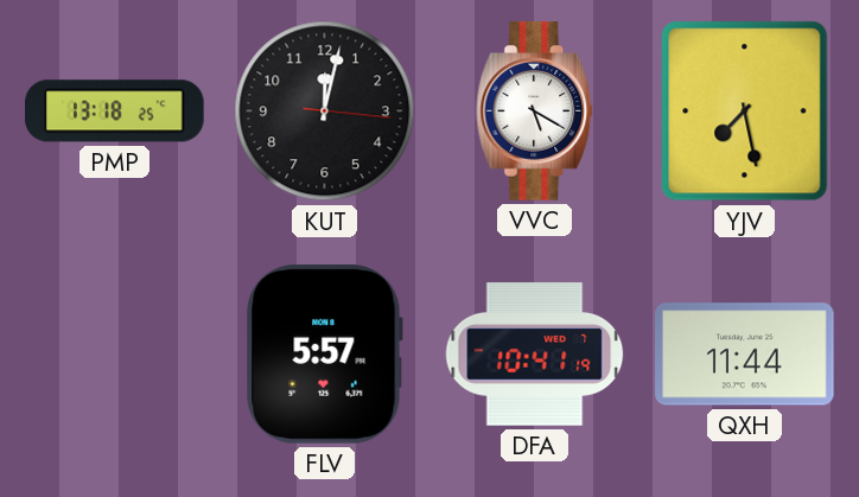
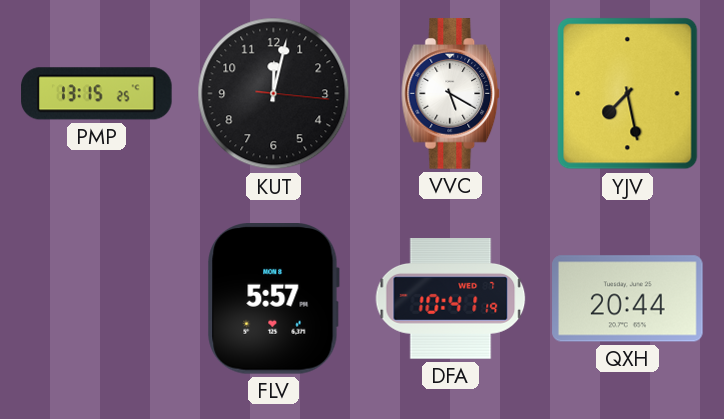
PMP: 13:18 -> 13:15
QXH: 11:44 -> 20:44
